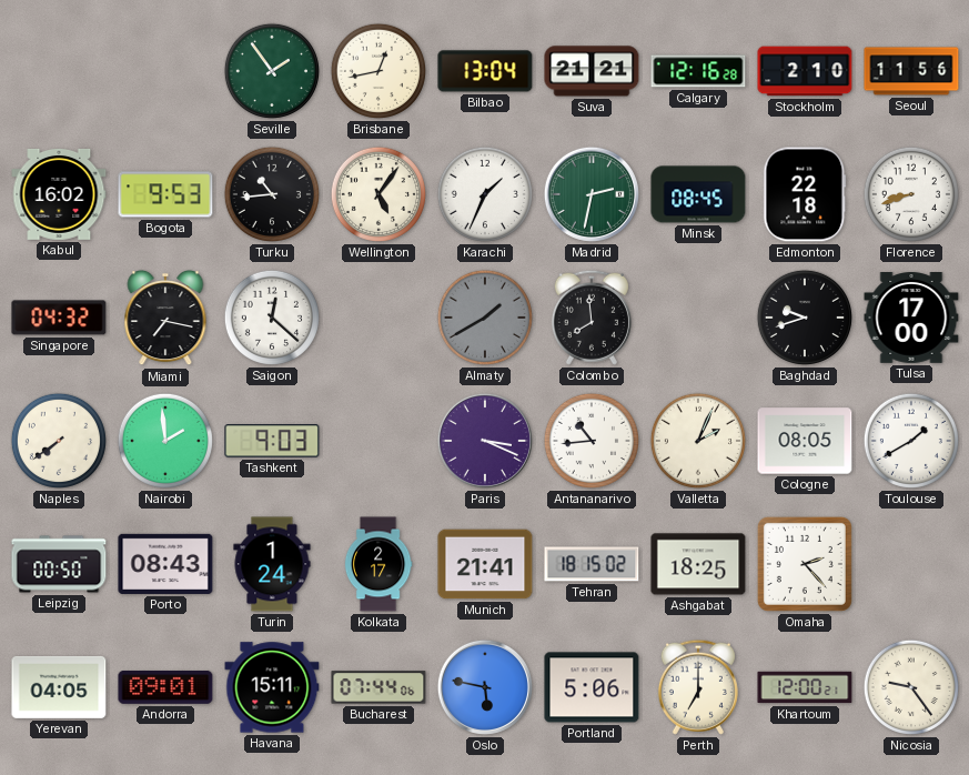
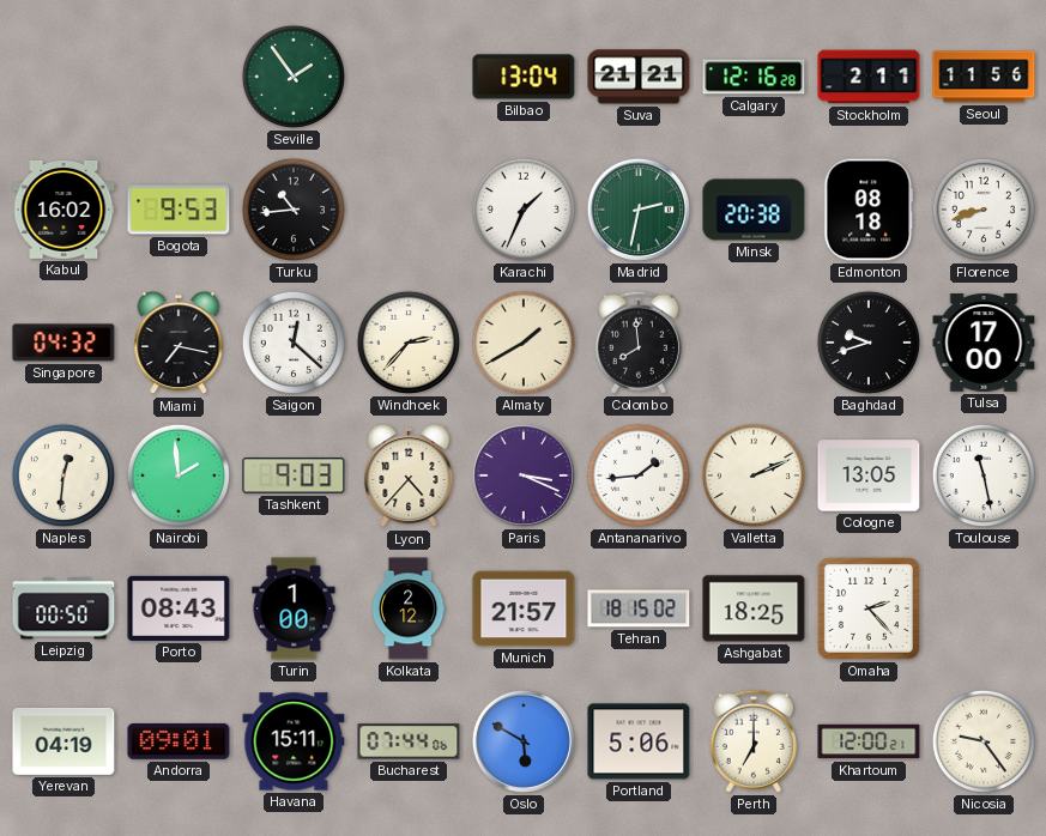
Brisbane: 12:43 -> none
Stockholm: 2:10 -> 2:11
Wellington: 5:06 -> none
Minsk: 08:45 -> 20:38
Edmonton: 22:18 -> 08:18
Windhoek: none -> 2:37
Almaty dial: grey -> cream
Naples: 7:39 -> 12:31
Lyon: none -> 4:37
Antananarivo: 10:44 -> 1:44
Valletta: 2:04 -> 2:11
Cologne: 08:05 -> 13:05
Toulouse: 1:40 -> 11:28
Turin: 1:24 -> 1:00
Kolkata: 2:17 -> 2:12
Munich: 21:41 -> 21:57
Yerevan: 04:05 -> 04:19
Oslo: 5:47 -> 5:50
